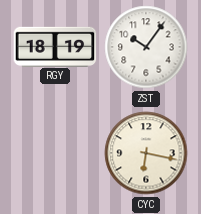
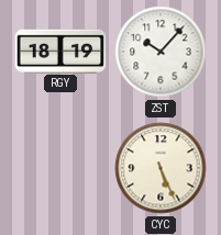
ZST: 10:06 -> 10:07
CYC: 6:17 -> 5:26
